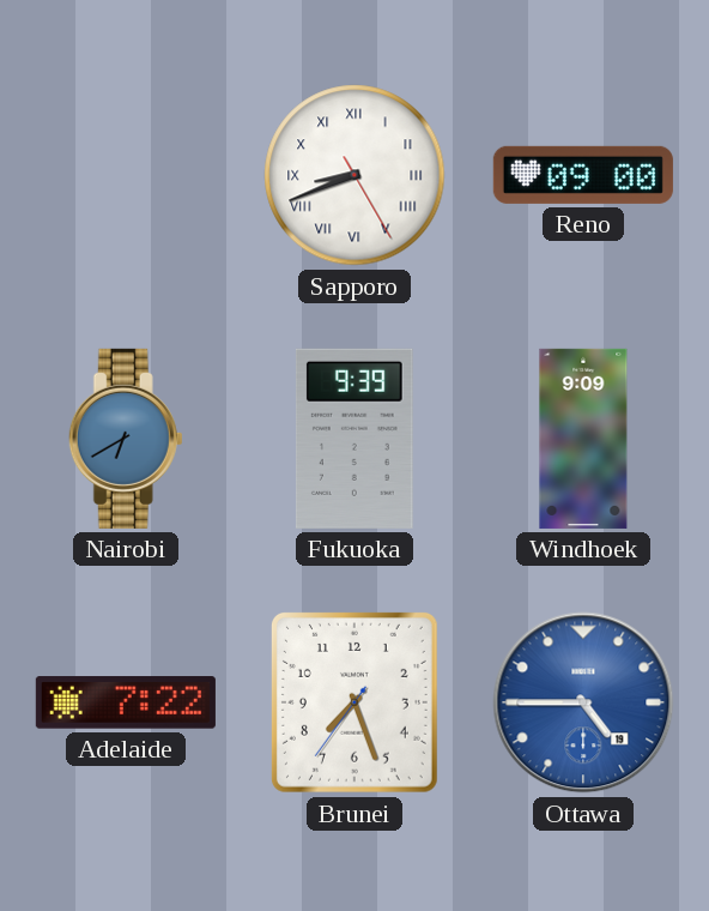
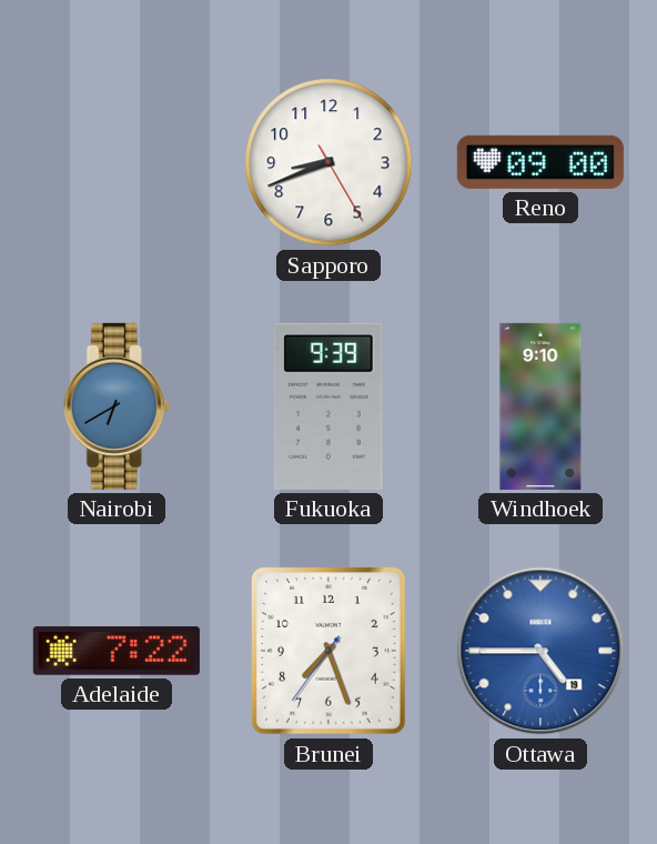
Sapporo numerals: Roman -> Arabic
Windhoek: 9:09 -> 9:10
